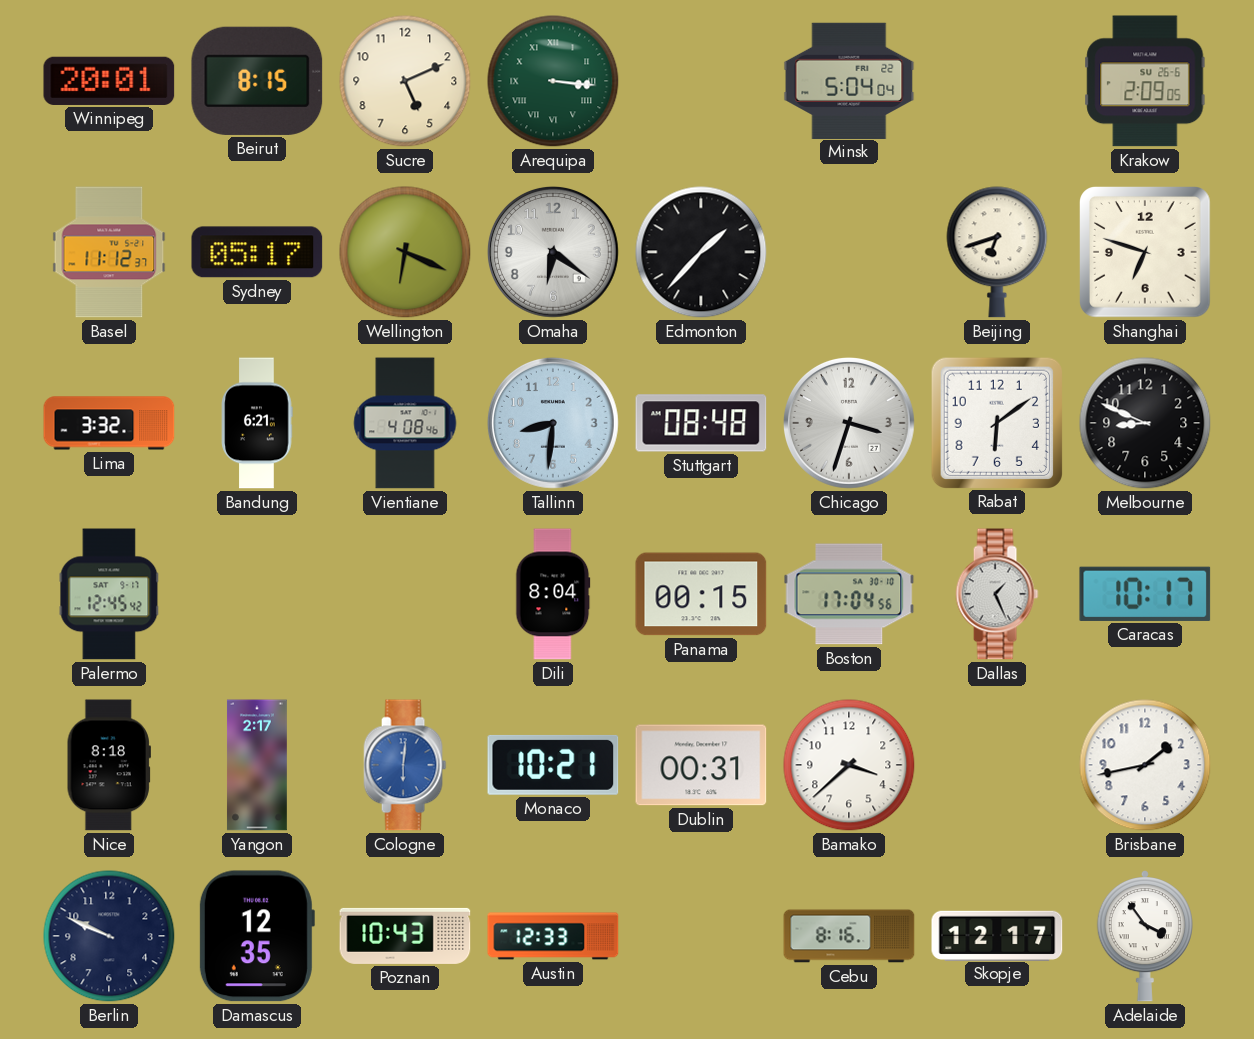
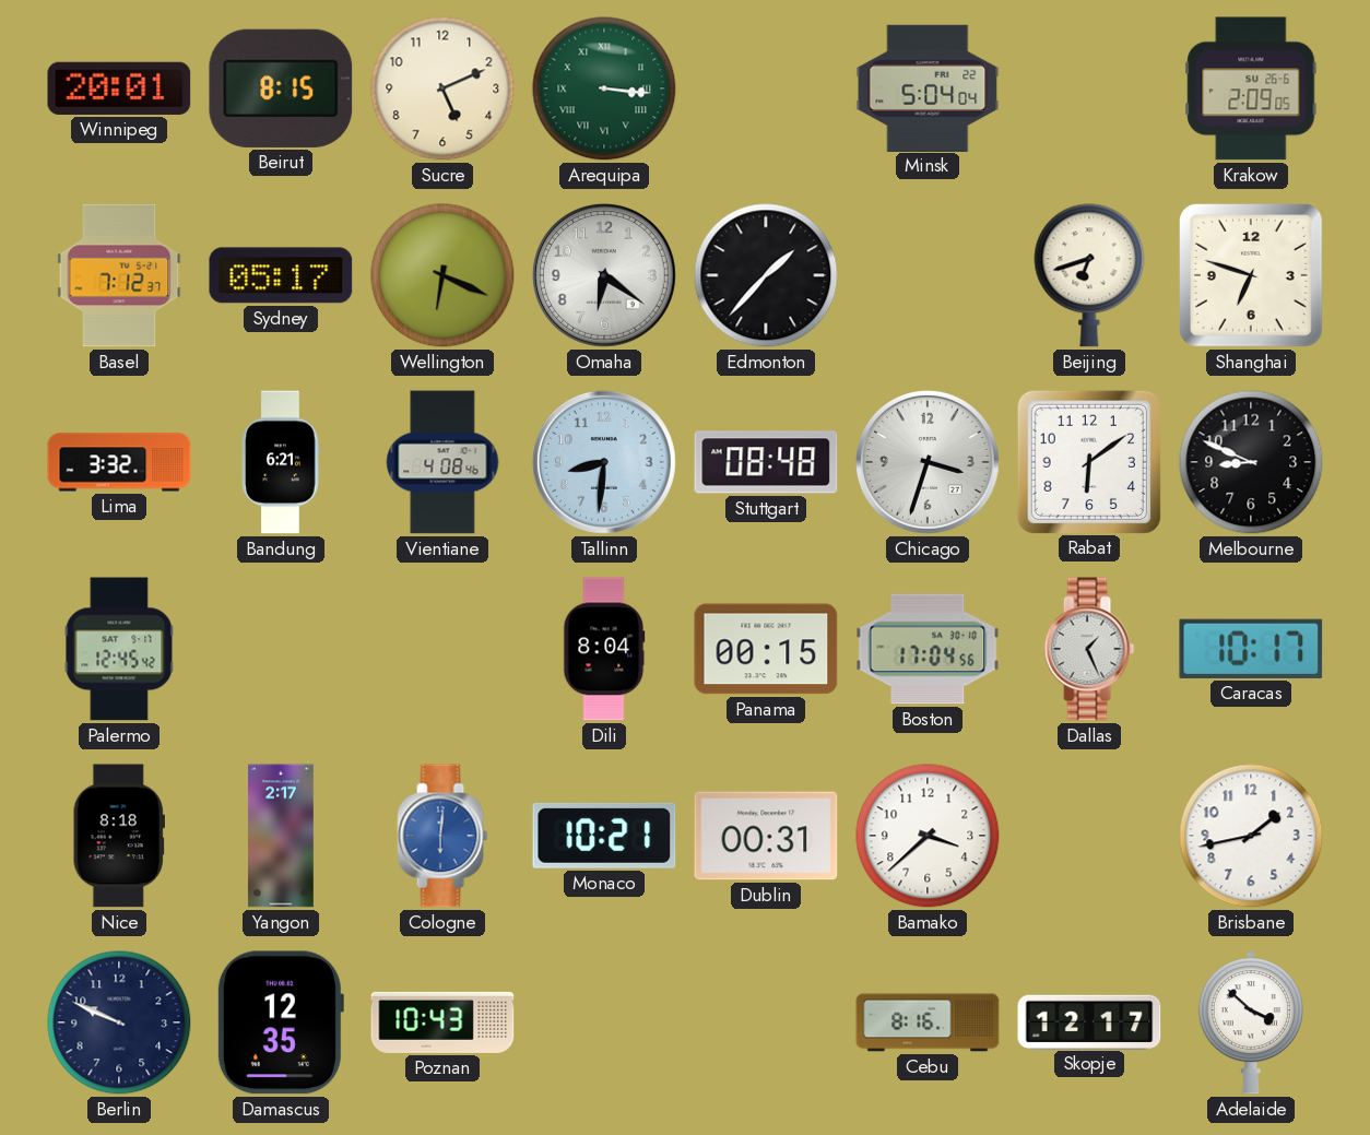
Basel: 11:12 -> 7:12
Austin: 12:33 -> none
Adelaide: 3:54 -> 3:52
